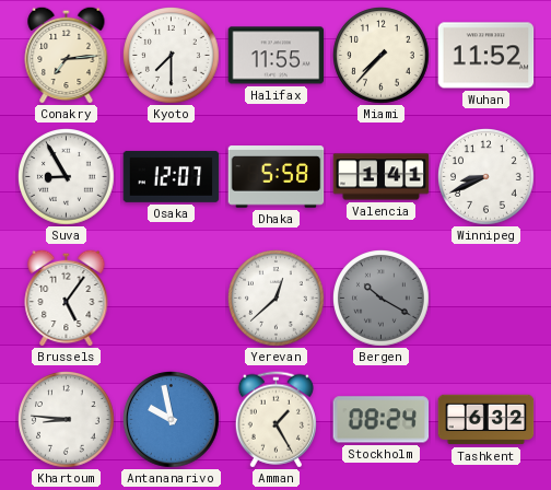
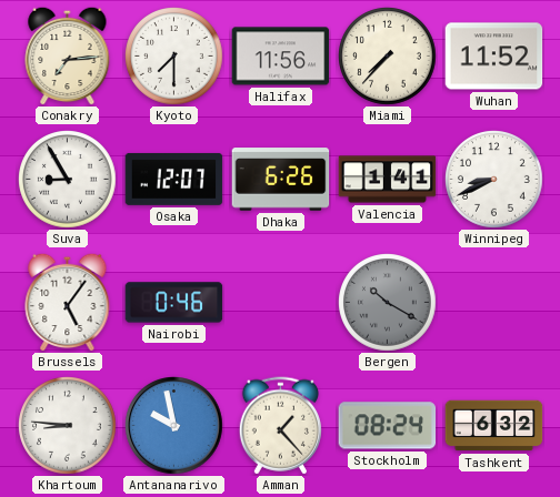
Halifax: 11:55 -> 11:56
Dhaka: 5:58 -> 6:26
Nairobi: none -> 0:46
Yerevan: 12:38 -> none
Amman: 1:25 -> 1:23
